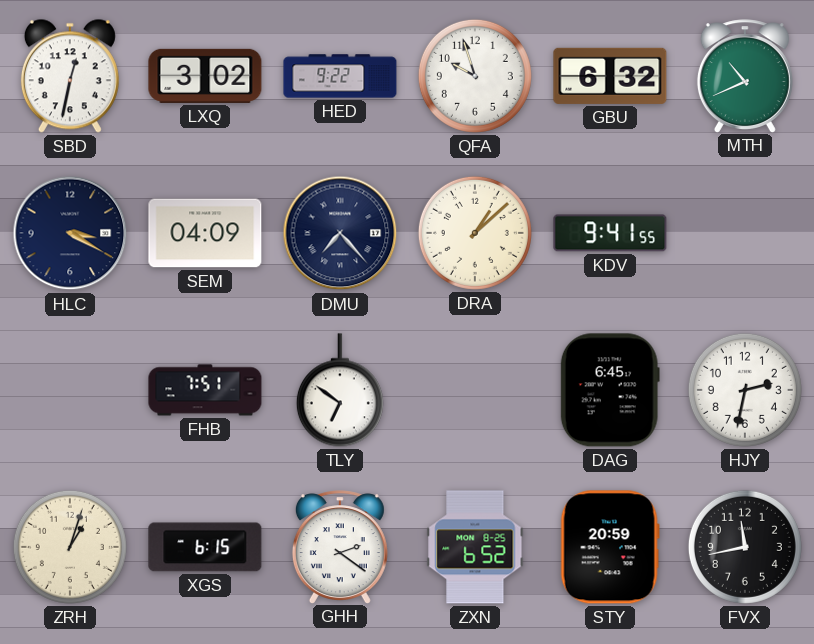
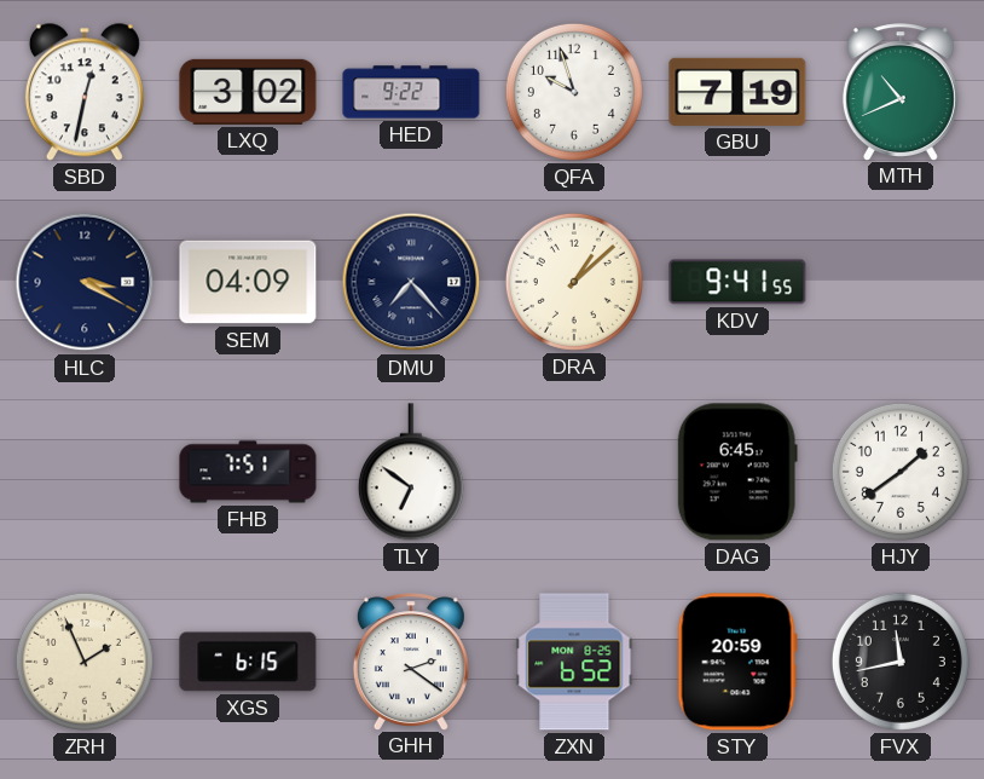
GBU: 6:32 -> 7:19
HJY: 2:32 -> 1:39
ZRH: 1:03 -> 1:56
